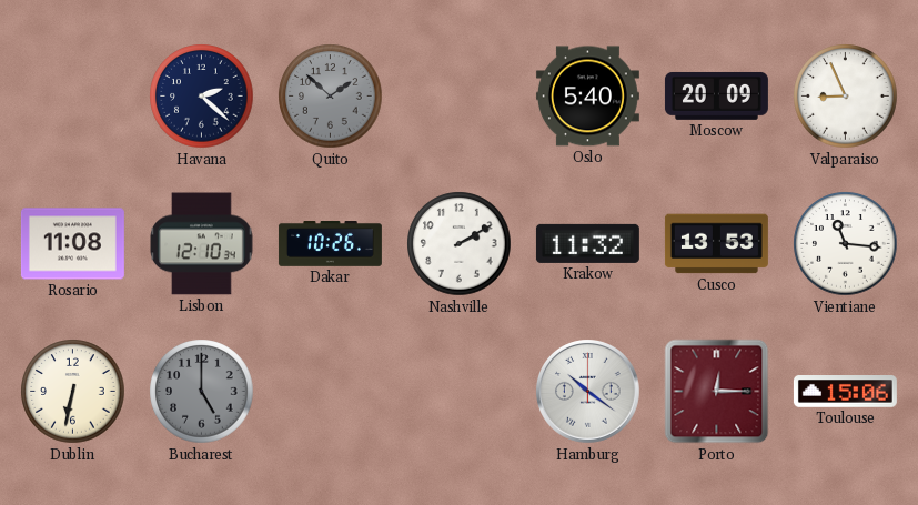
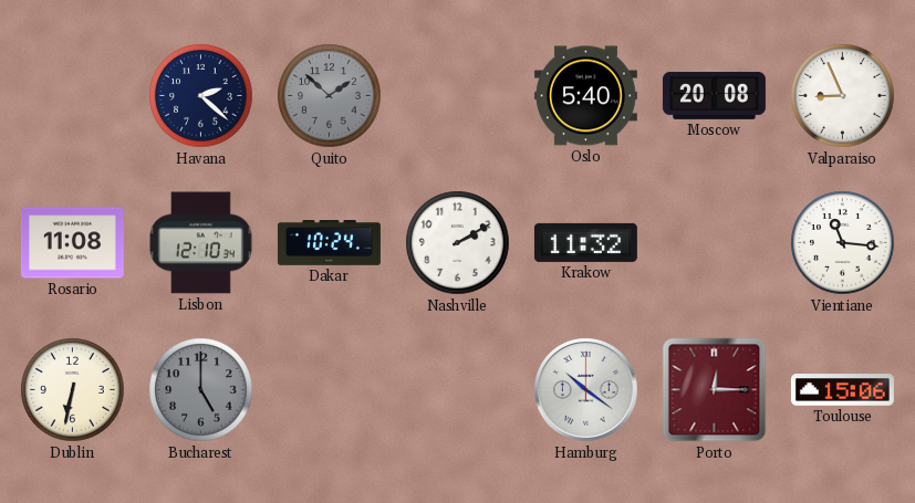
Moscow: 20:09 -> 20:08
Dakar: 10:26 -> 10:24
Cusco: 13:53 -> none
